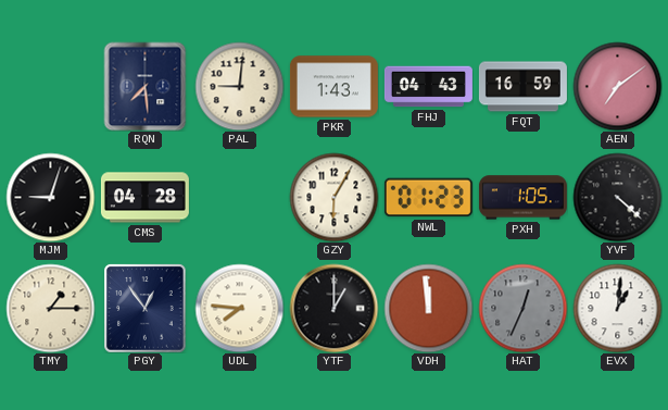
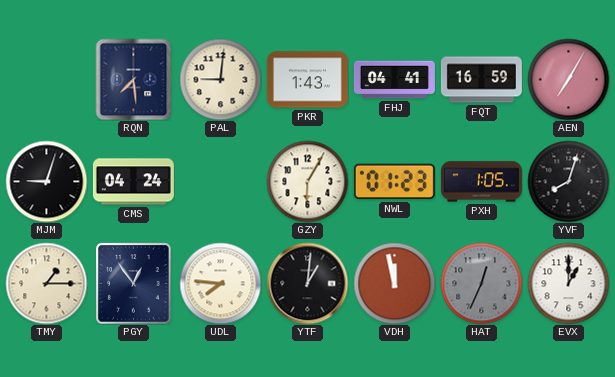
FHJ: 04:43 -> 04:41
AEN: 7:09 -> 7:05
CMS: 04:28 -> 04:24
YVF: 4:22 -> 8:03
YTF: 1:00 -> 1:01
VDH: 11:59 -> 11:58
EVX: 1:01 -> 1:00
